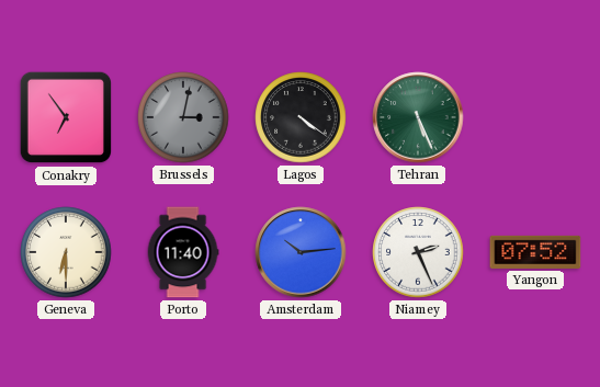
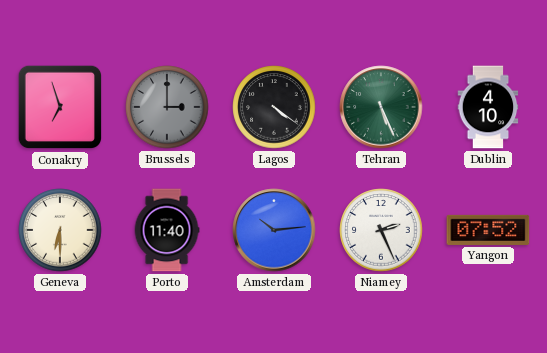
Conakry: 6:54 -> 6:57
Brussels: 3:02 -> 3:00
Dublin: none -> 4:10
